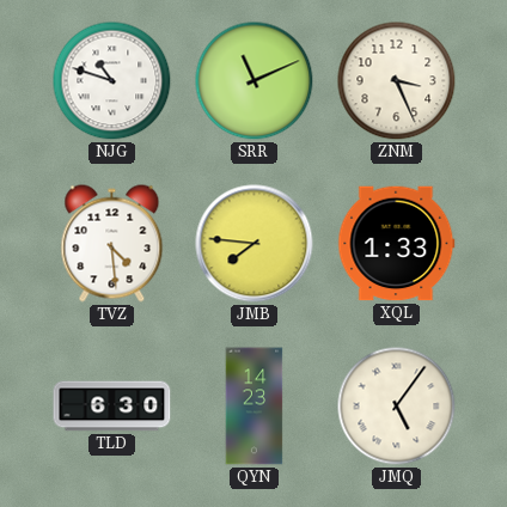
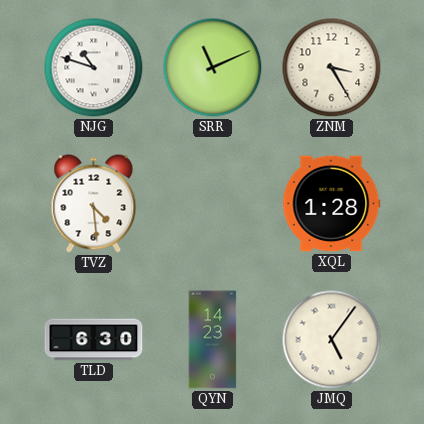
ZNM: 3:26 -> 3:25
JMB: 7:46 -> none
XQL: 1:33 -> 1:28
